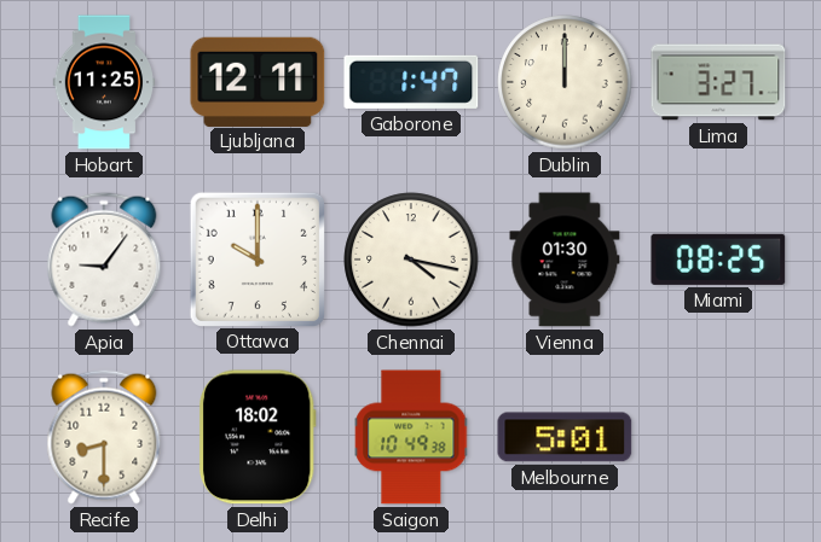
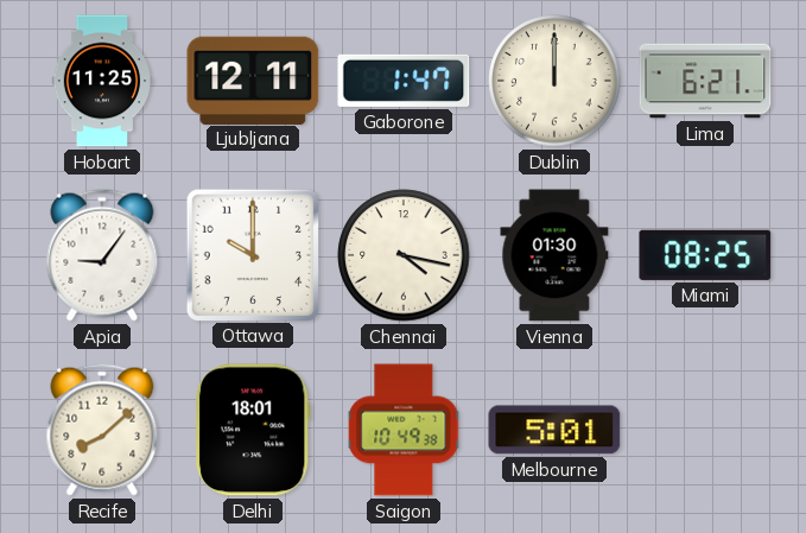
Lima: 3:27 -> 6:21
Recife: 8:30 -> 8:08
Delhi: 18:02 -> 18:01
